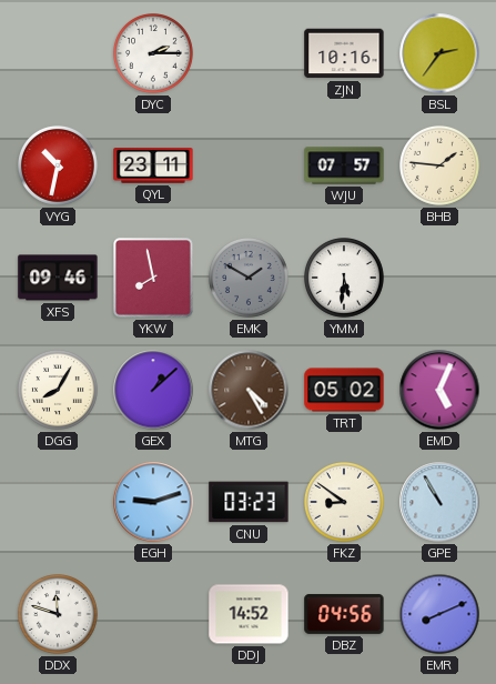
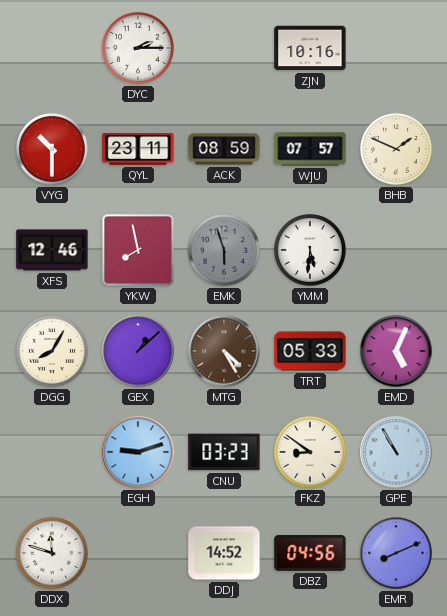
BSL: 2:36 -> none
VYG: 10:32 -> 10:30
ACK: none -> 08:59
BHB: 1:46 -> 1:49
XFS: 09:46 -> 12:46
EMK: 1:50 -> 5:57
TRT: 05:02 -> 05:33
